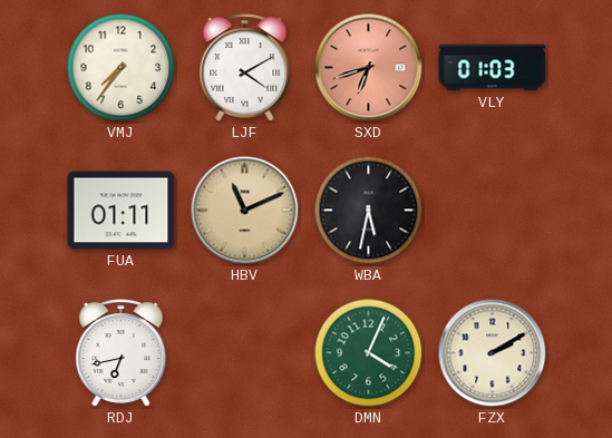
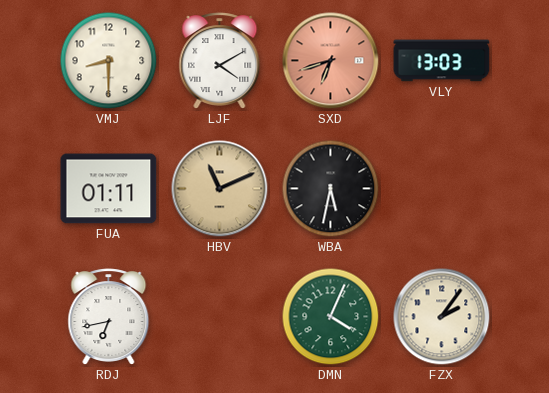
VMJ: 7:36 -> 8:30
VLY: 01:03 -> 13:03
FZX: 2:10 -> 2:06
